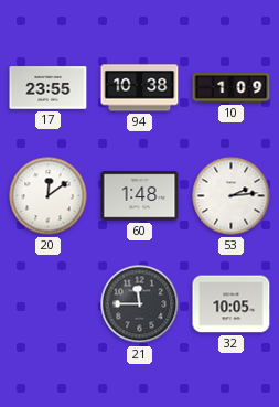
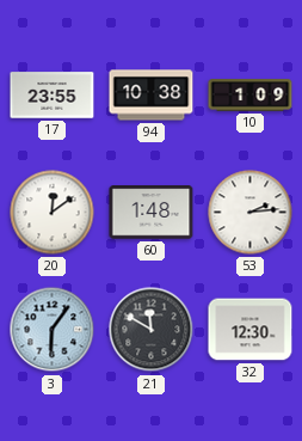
3: none -> 6:06
21: 11:45 -> 11:50
32: 10:05 -> 12:30
